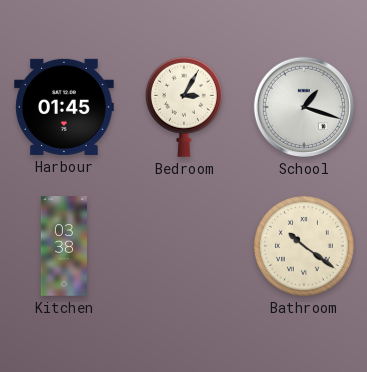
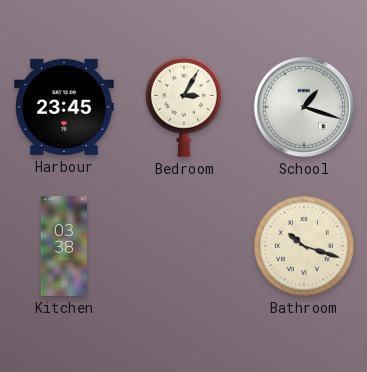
Harbour: 01:45 -> 23:45
Bathroom: 10:21 -> 10:18
